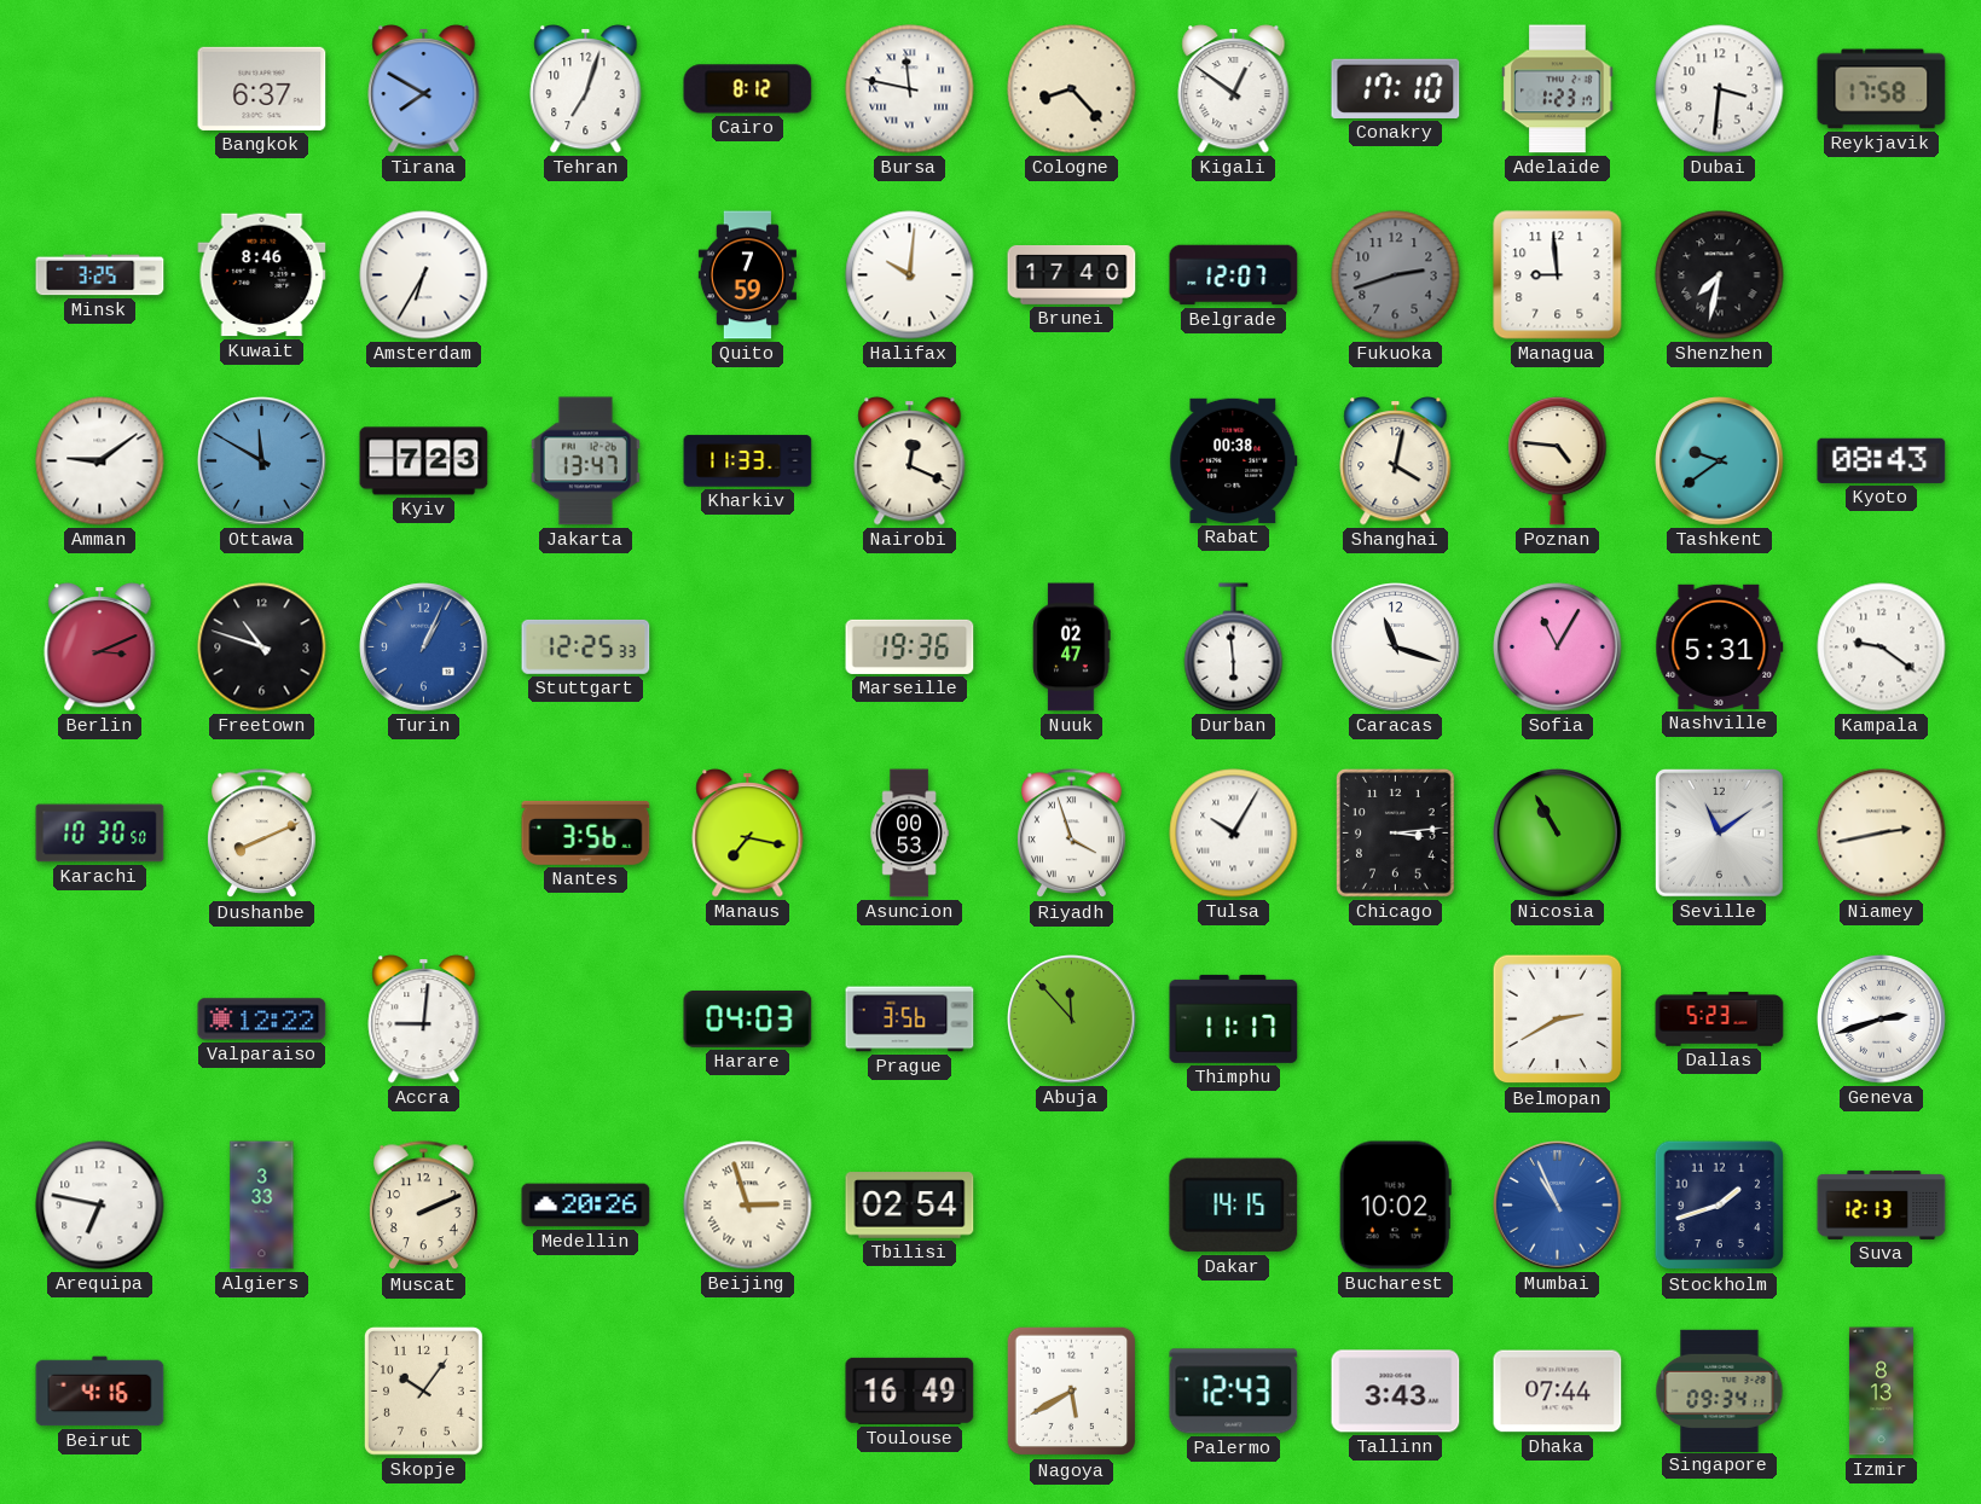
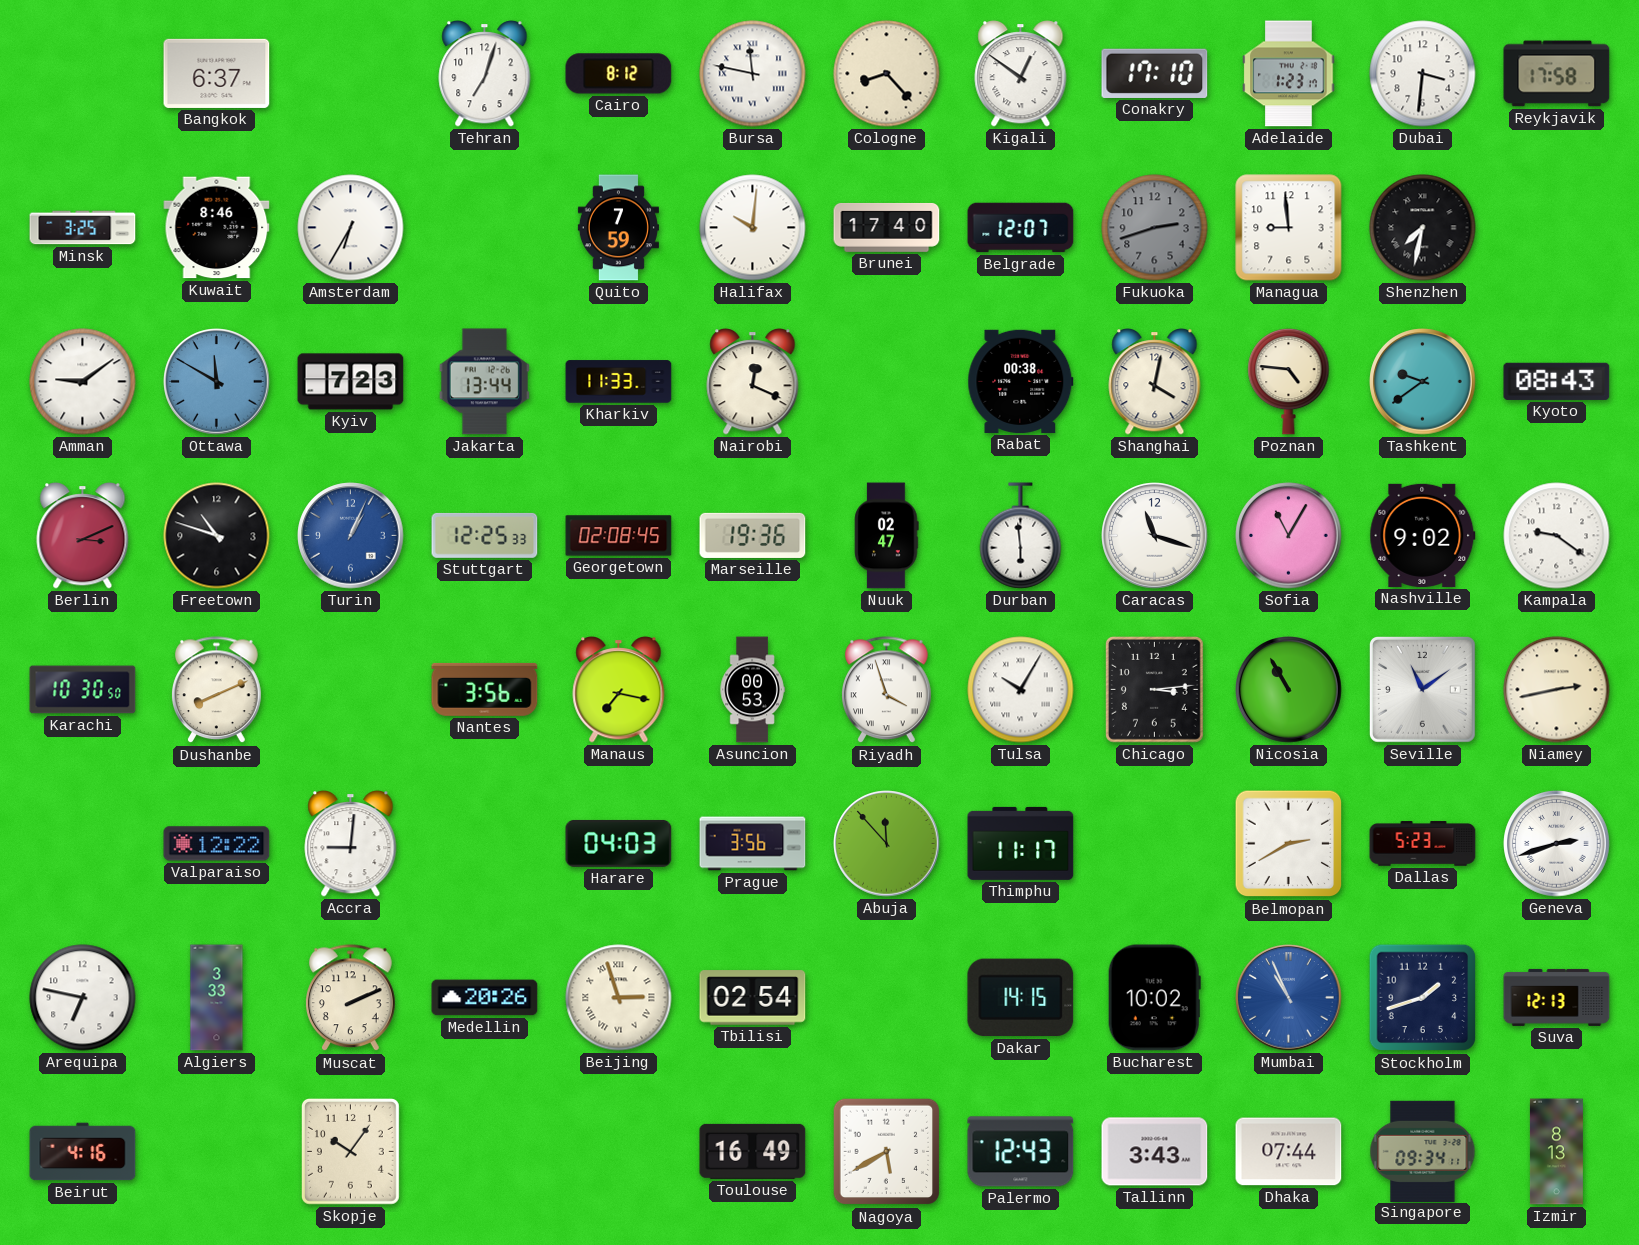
Tirana: 7:50 -> none
Jakarta: 13:47 -> 13:44
Georgetown: none -> 02:08
Nashville: 5:31 -> 9:02
